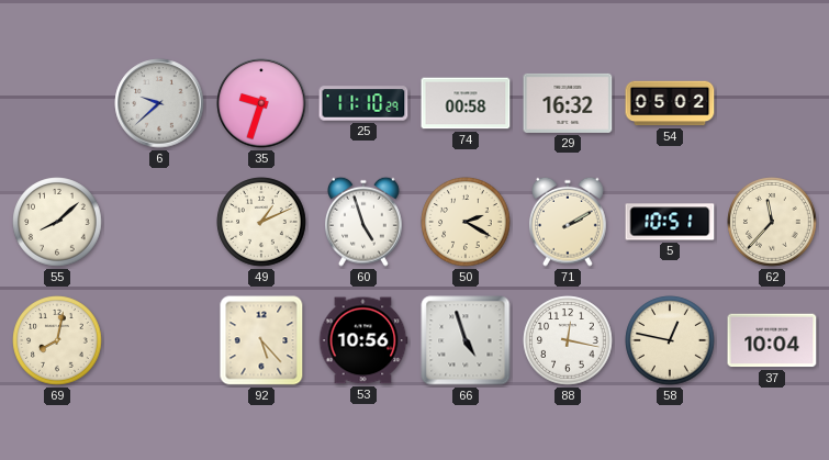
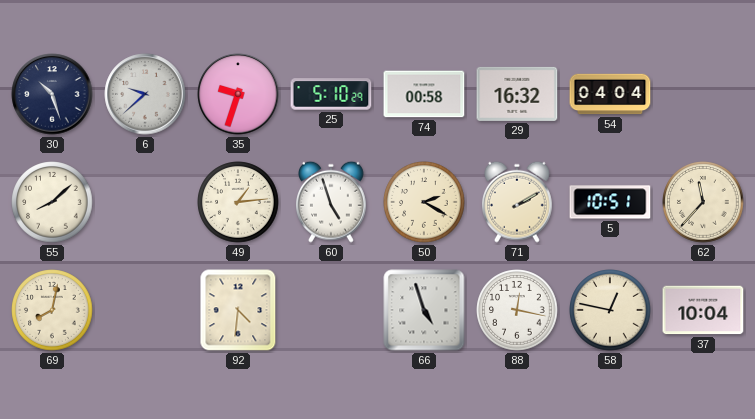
30: none -> 10:27
25: 11:10 -> 5:10
54: 05:02 -> 04:04
49: 1:11 -> 1:14
92: 5:23 -> 4:31
53: 10:56 -> none
